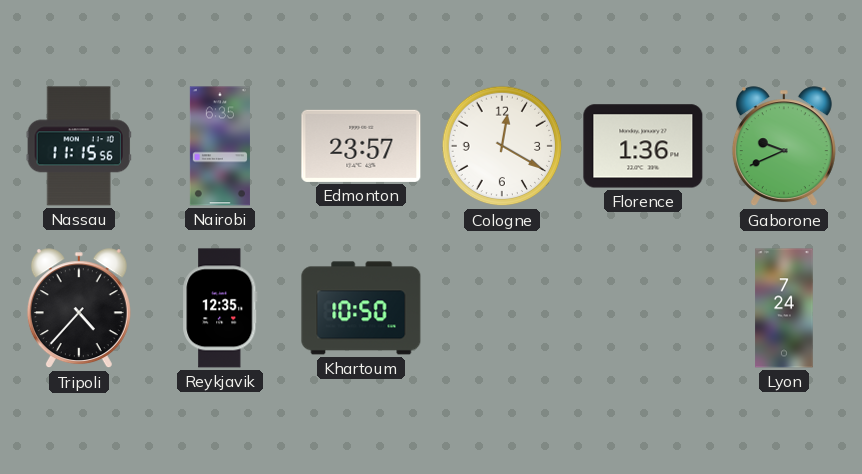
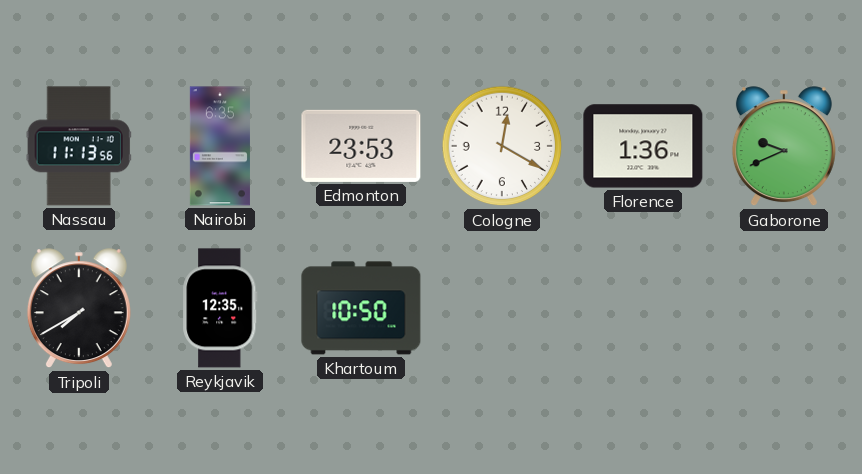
Nassau: 11:15 -> 11:13
Edmonton: 23:57 -> 23:53
Tripoli: 4:37 -> 7:40
Lyon: 7:24 -> none
